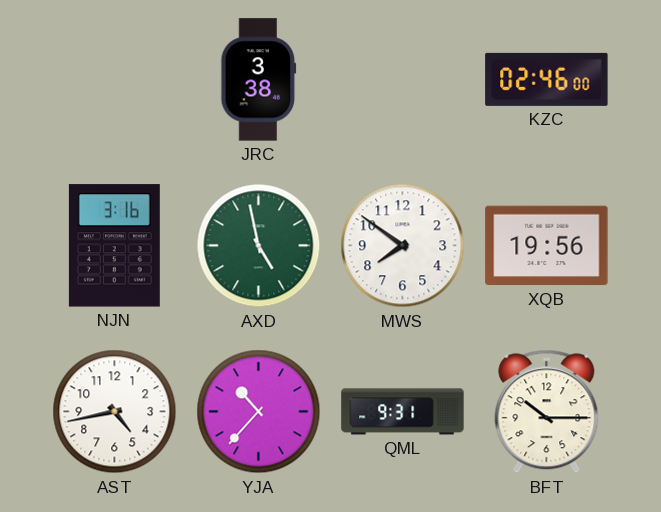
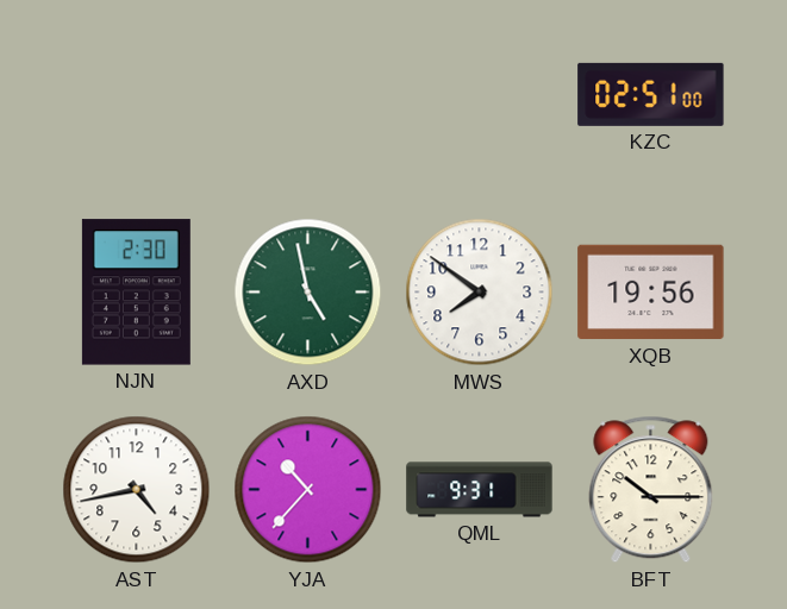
JRC: 3:38 -> none
KZC: 02:46 -> 02:51
NJN: 3:16 -> 2:30
